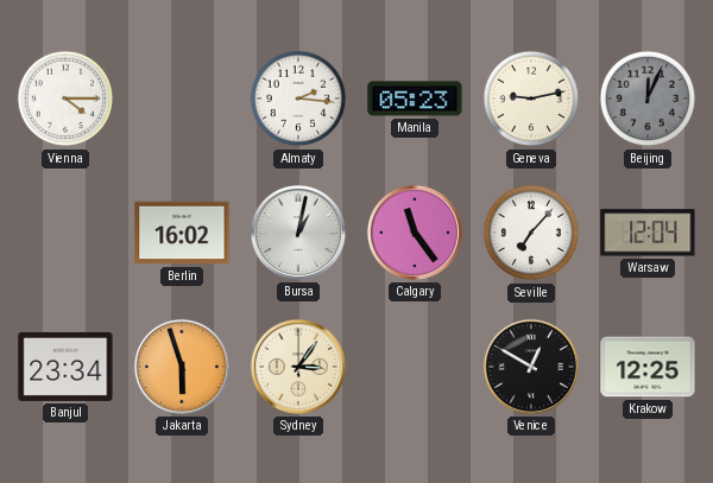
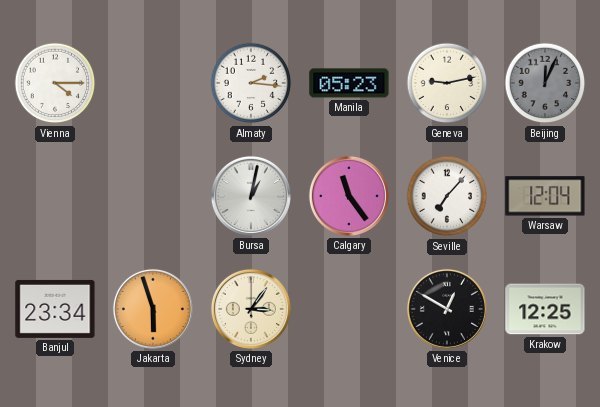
Berlin: 16:02 -> none
